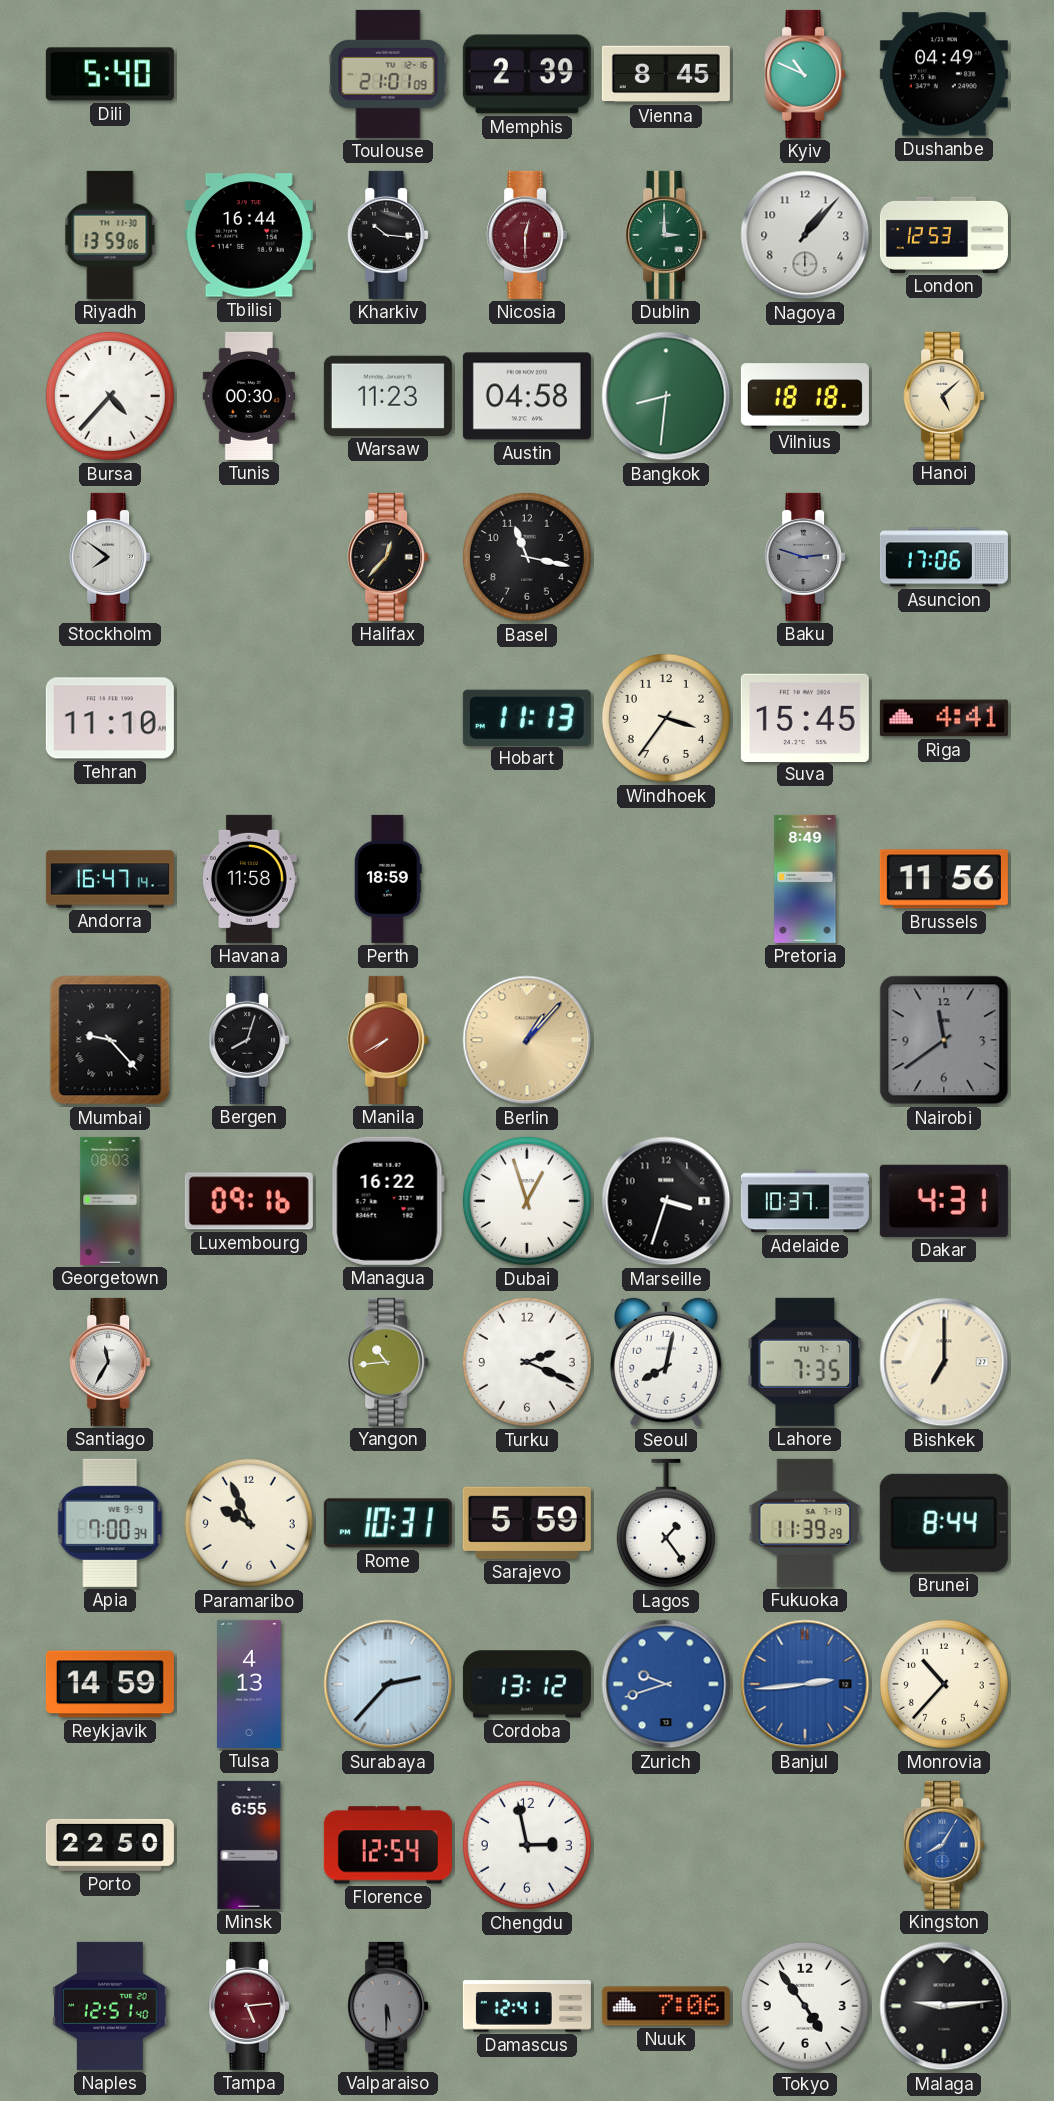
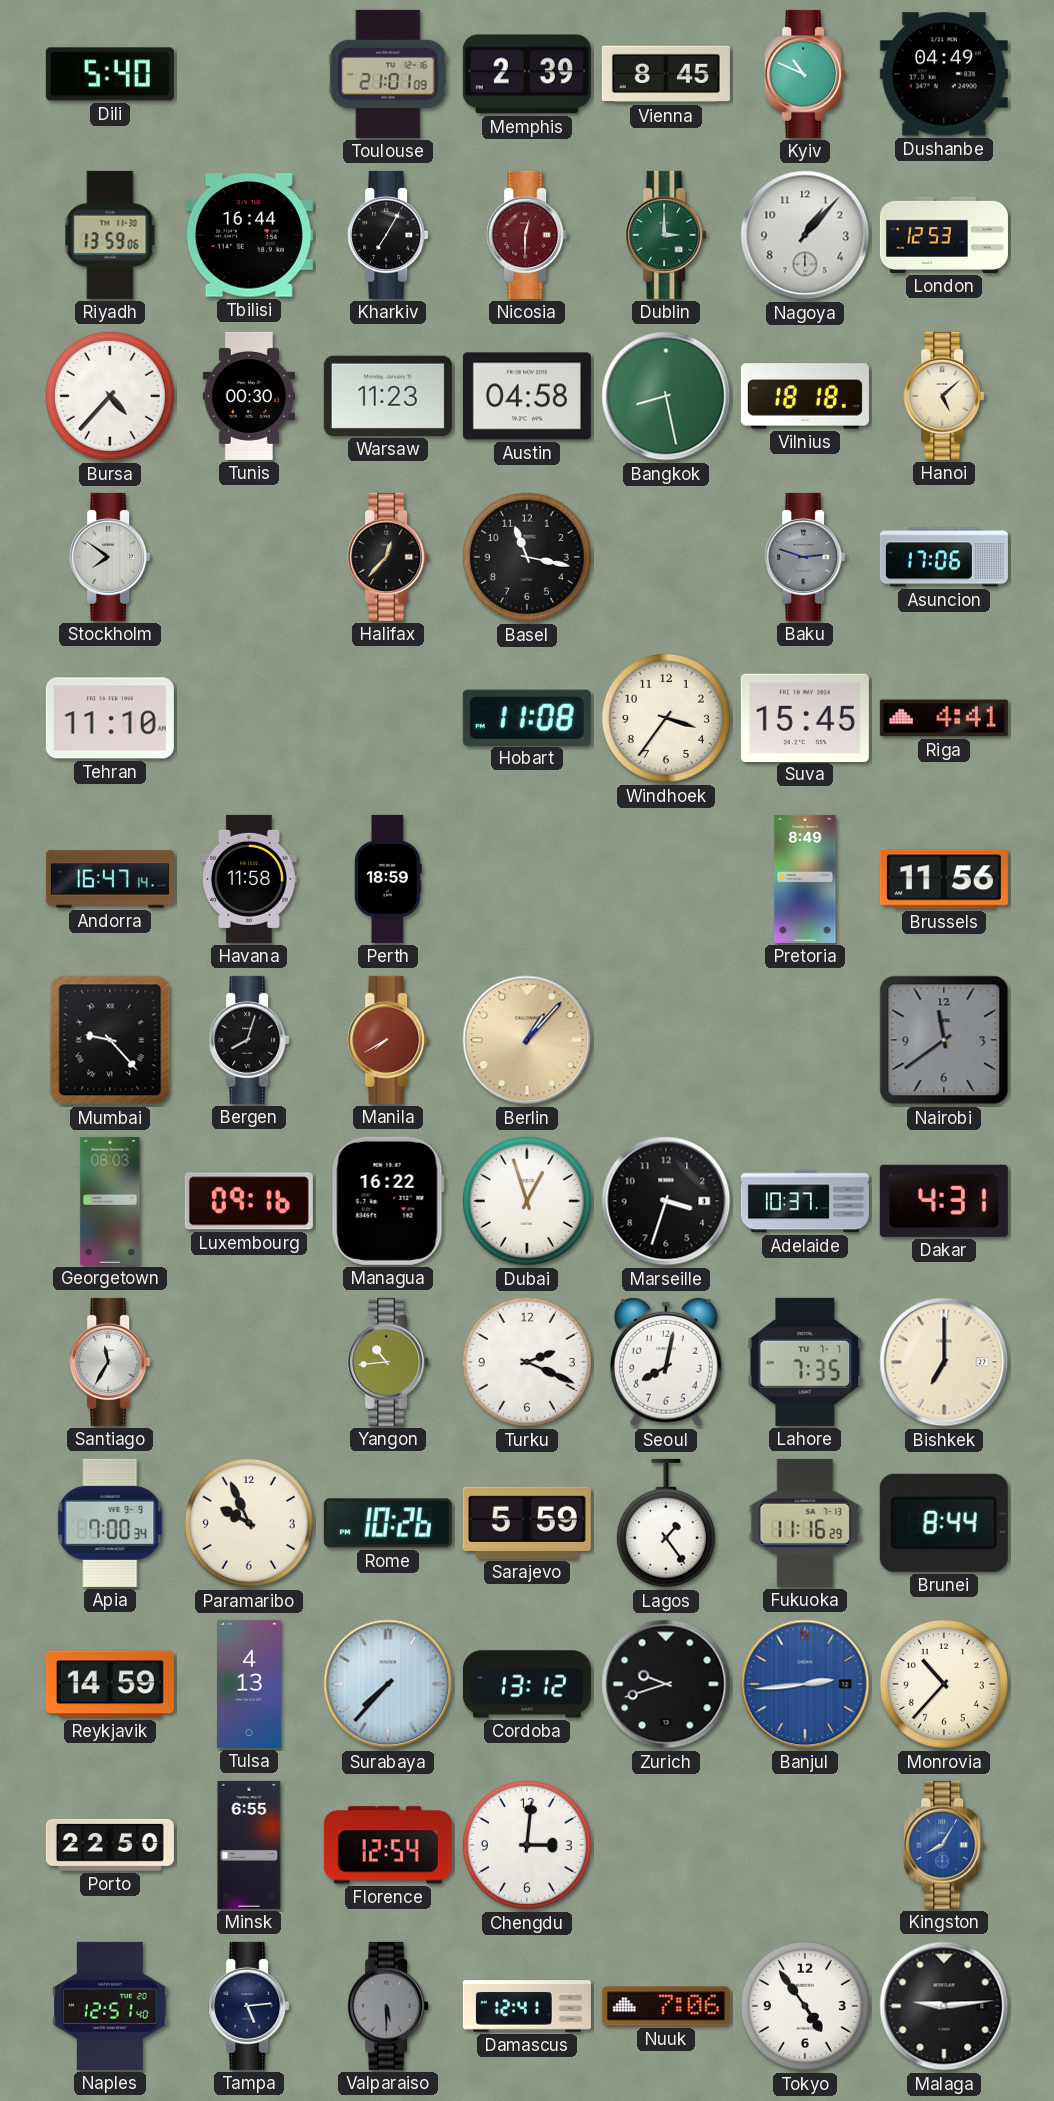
Kharkiv: 10:16 -> 7:05
Bangkok: 8:31 -> 8:28
Hobart: 11:13 -> 11:08
Rome: 10:31 -> 10:26
Fukuoka: 11:39 -> 11:16
Surabaya: 2:37 -> 7:37
Zurich dial: blue -> black
Chengdu: 2:58 -> 3:01
Tampa dial: burgundy -> navy
